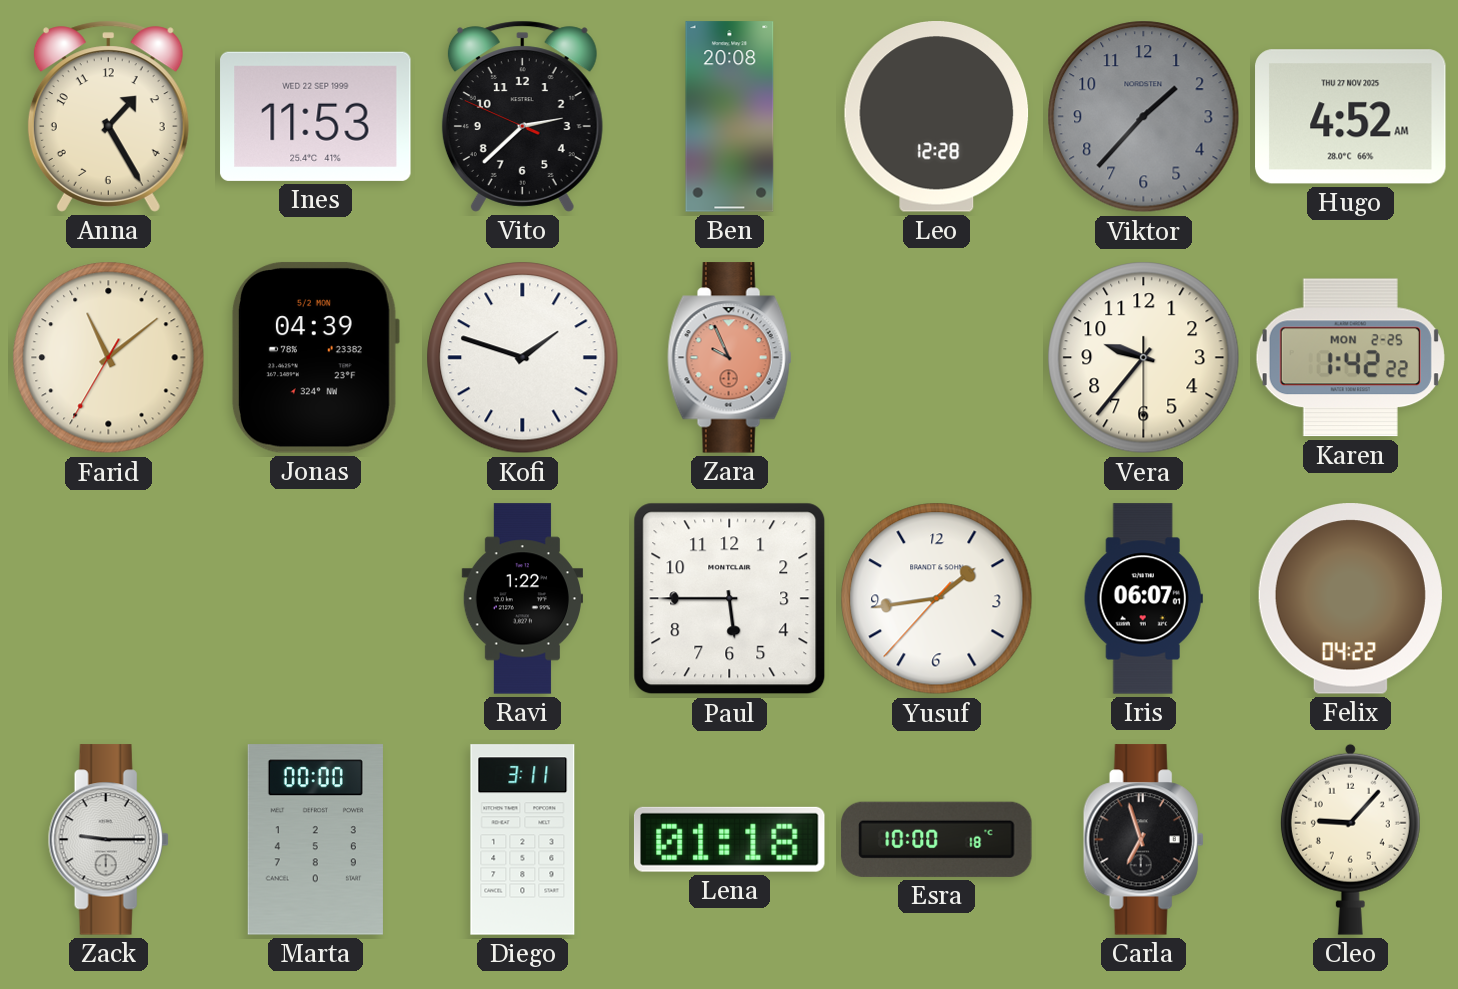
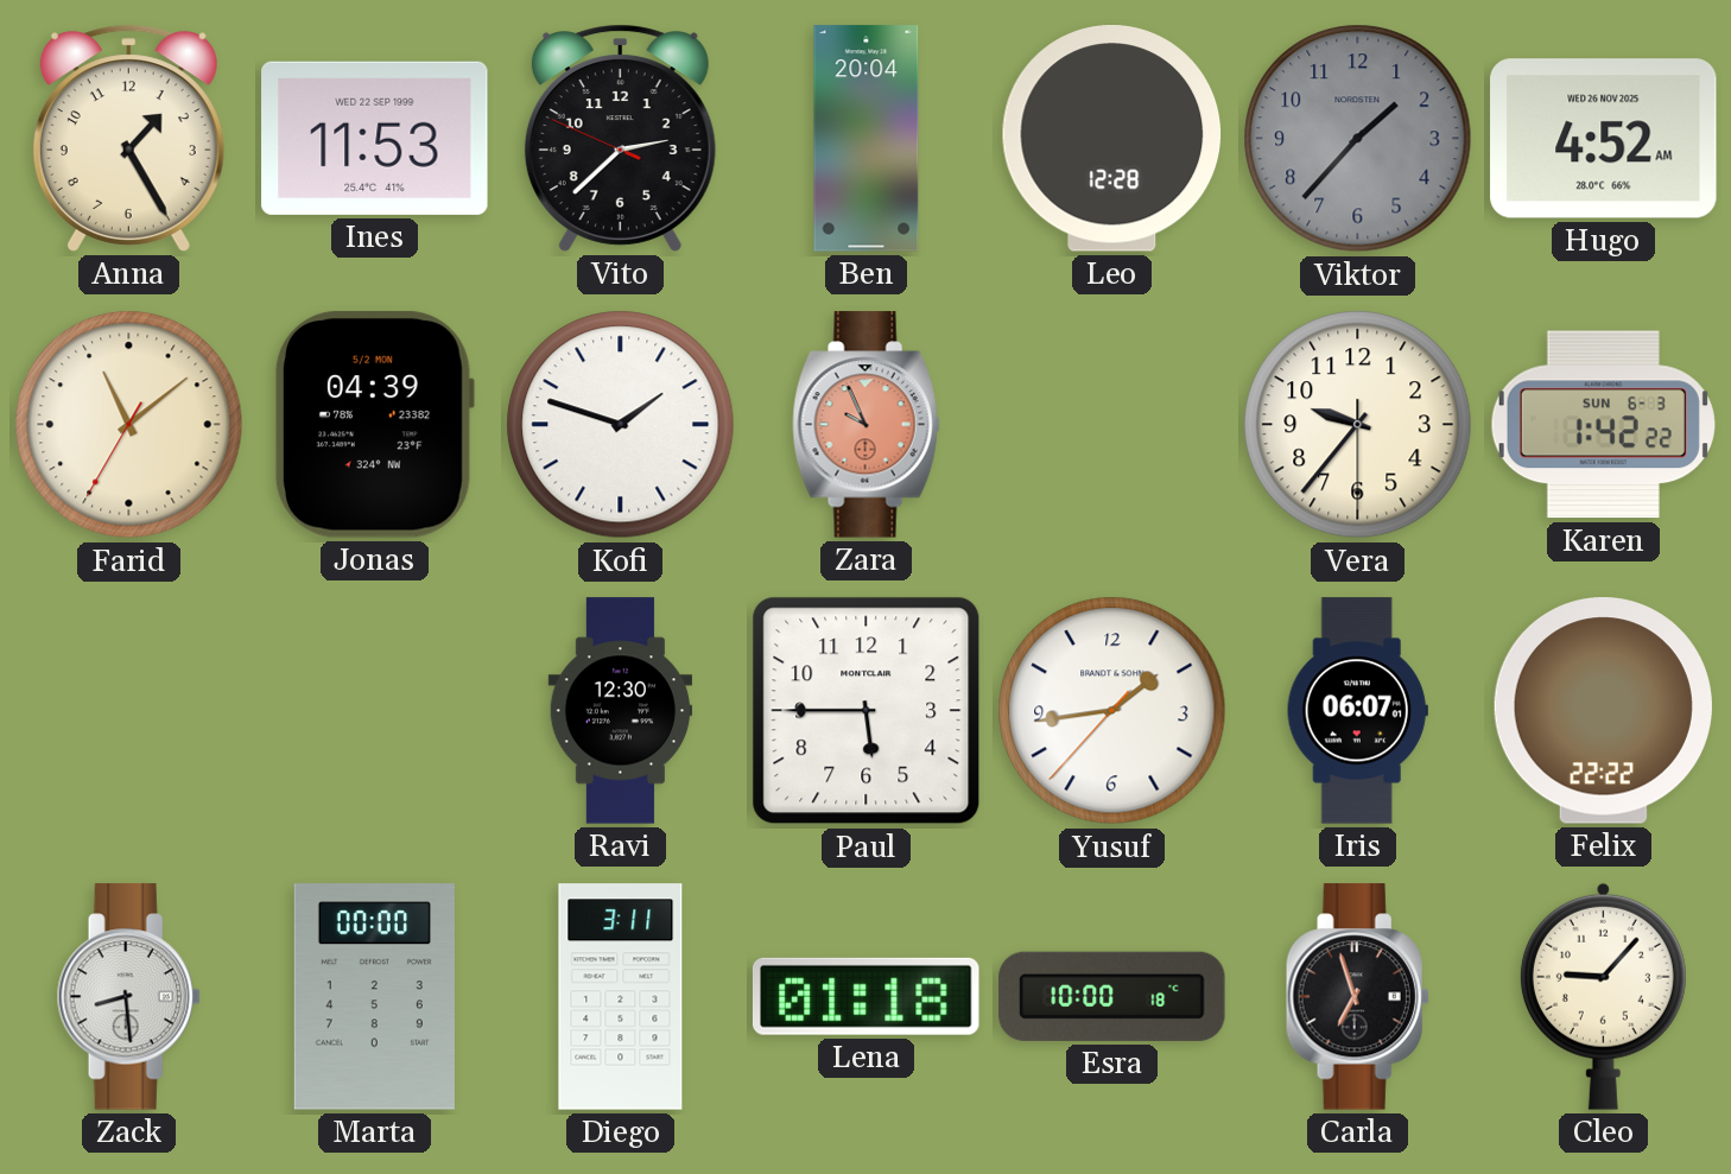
Ben: 20:08 -> 20:04
Hugo date: THU 27 NOV 2025 -> WED 26 NOV 2025
Karen date: MON 2-25 -> SUN 6-3
Ravi: 1:22 -> 12:30
Felix: 04:22 -> 22:22
Zack: 9:15 -> 8:29
